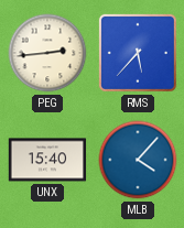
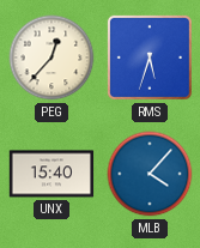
PEG: 2:44 -> 12:37
RMS: 5:37 -> 5:33
